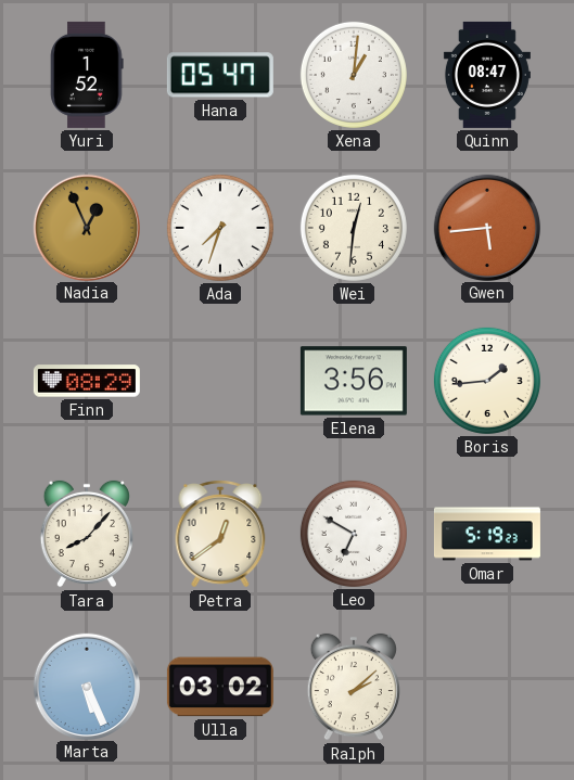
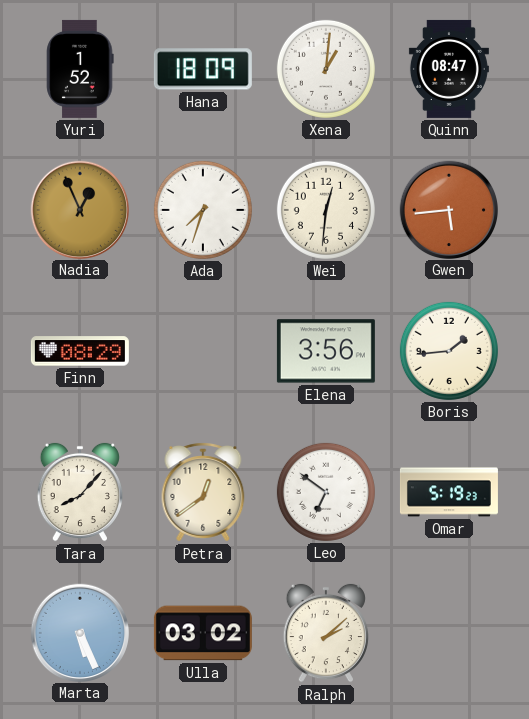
Hana: 05:47 -> 18:09
Leo: 6:50 -> 6:51
